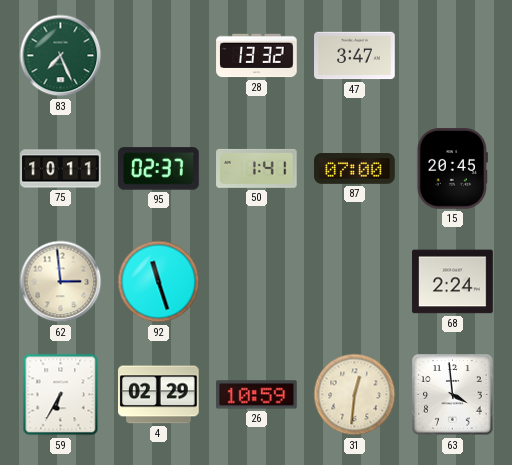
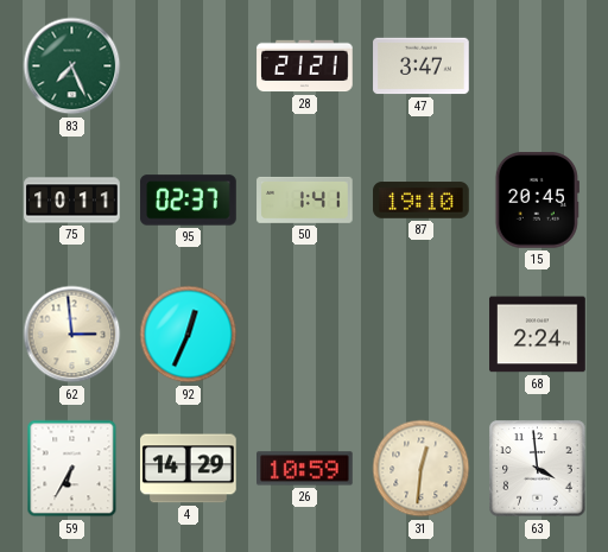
28: 13:32 -> 21:21
87: 07:00 -> 19:10
92: 11:27 -> 12:34
4: 02:29 -> 14:29
